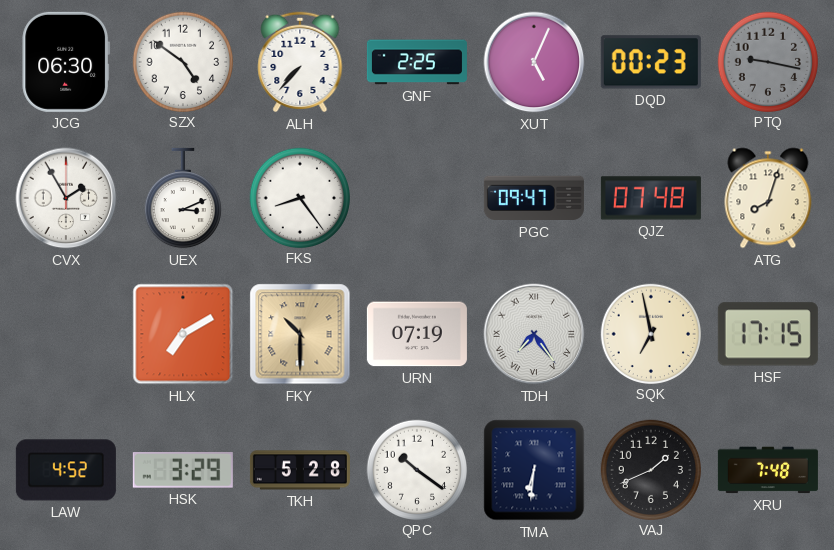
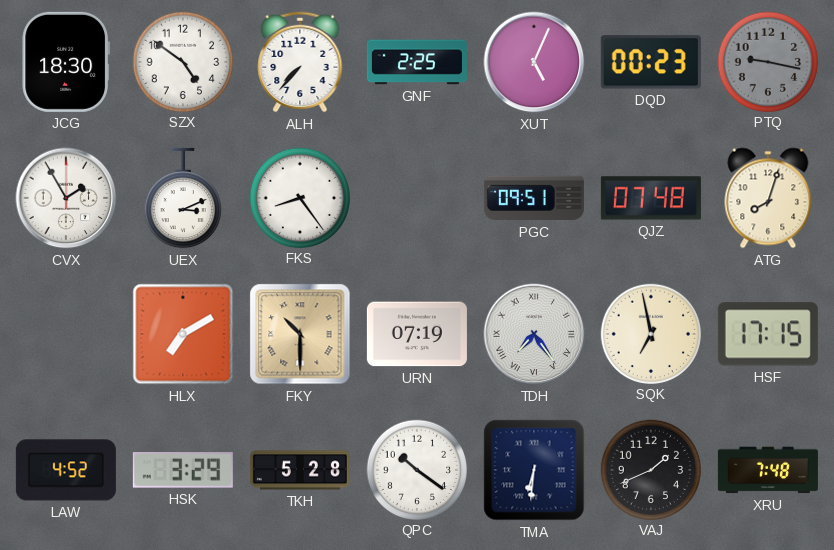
JCG: 06:30 -> 18:30
PGC: 09:47 -> 09:51
